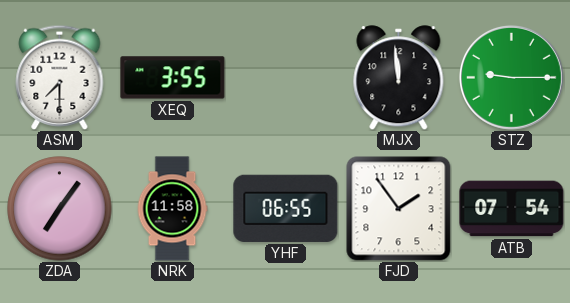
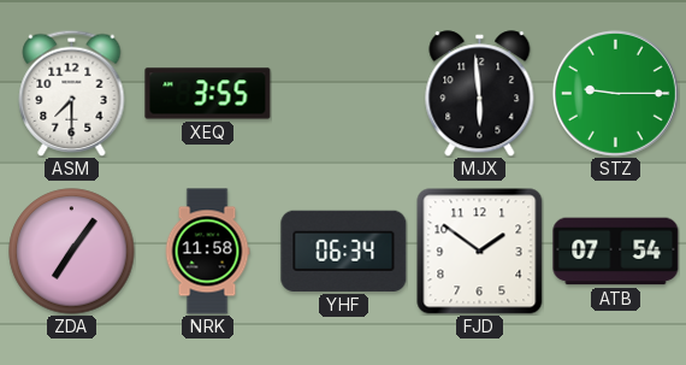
MJX: 11:59 -> 5:59
YHF: 06:55 -> 06:34
FJD: 1:54 -> 1:51
